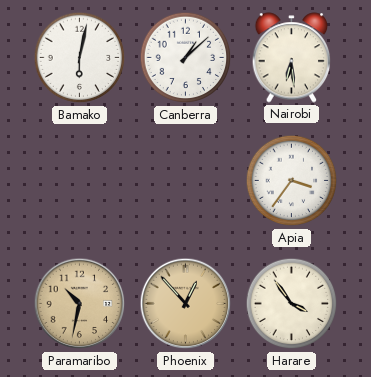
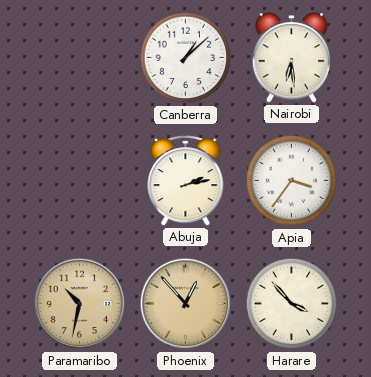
Bamako: 6:02 -> none
Abuja: none -> 2:13
Harare: 3:54 -> 3:53
